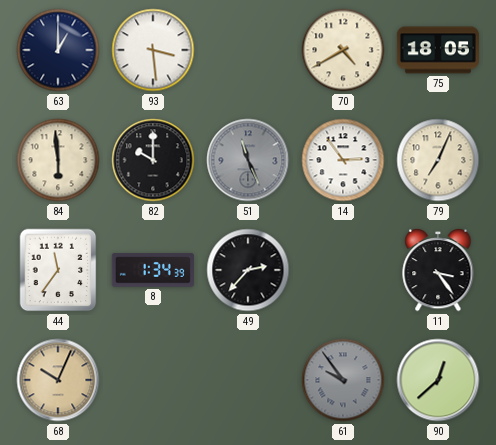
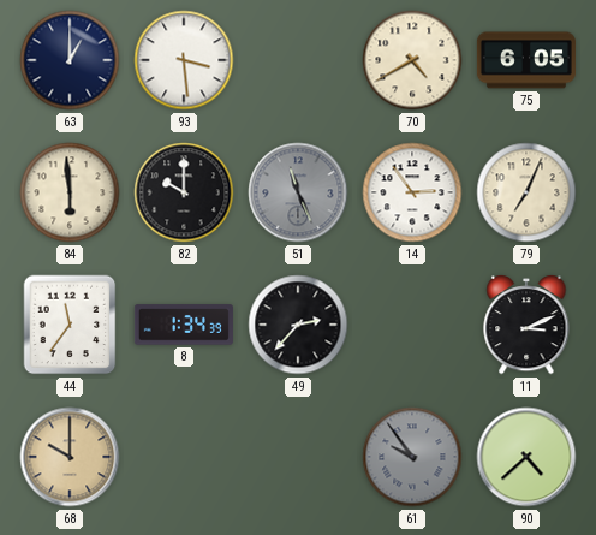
75: 18:05 -> 6:05
11: 3:24 -> 3:11
68: 10:04 -> 10:00
90: 12:38 -> 4:38
